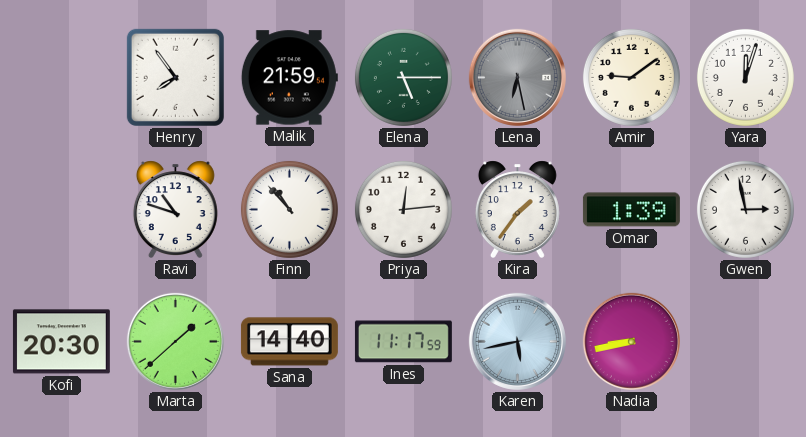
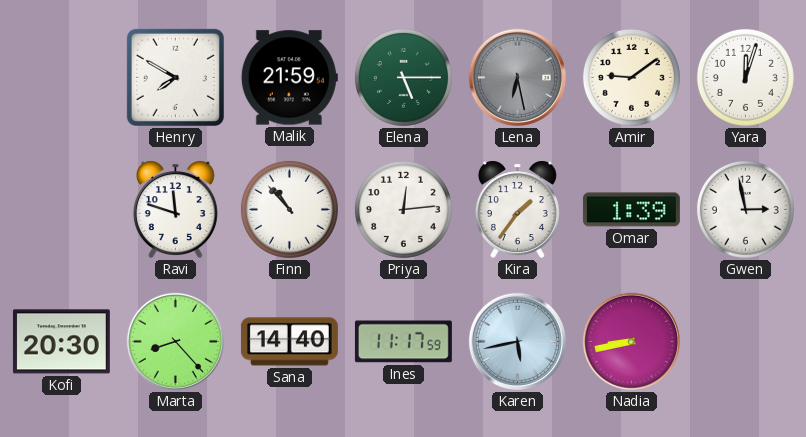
Henry: 7:54 -> 7:50
Ravi: 10:48 -> 11:48
Marta: 1:38 -> 8:23
